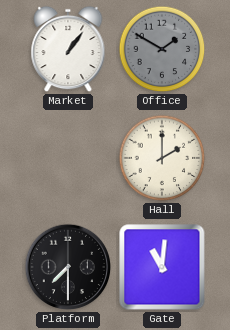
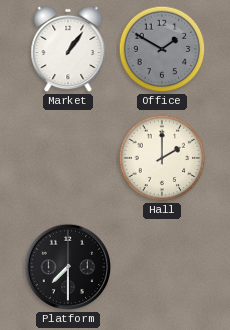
Gate: 11:01 -> none
